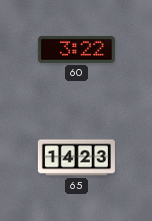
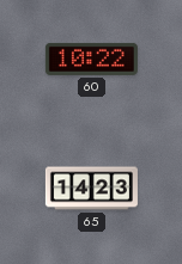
60: 3:22 -> 10:22
